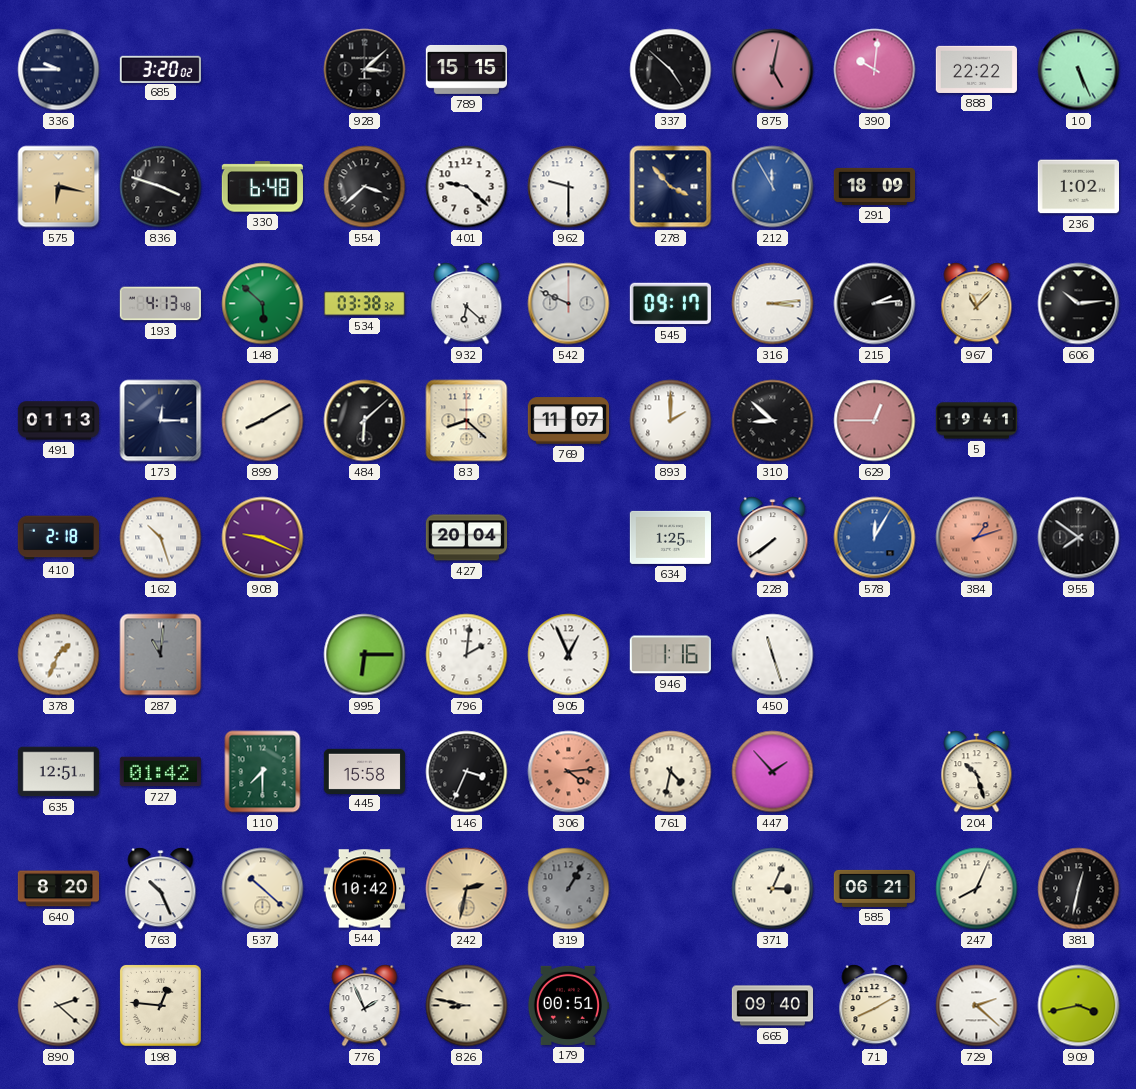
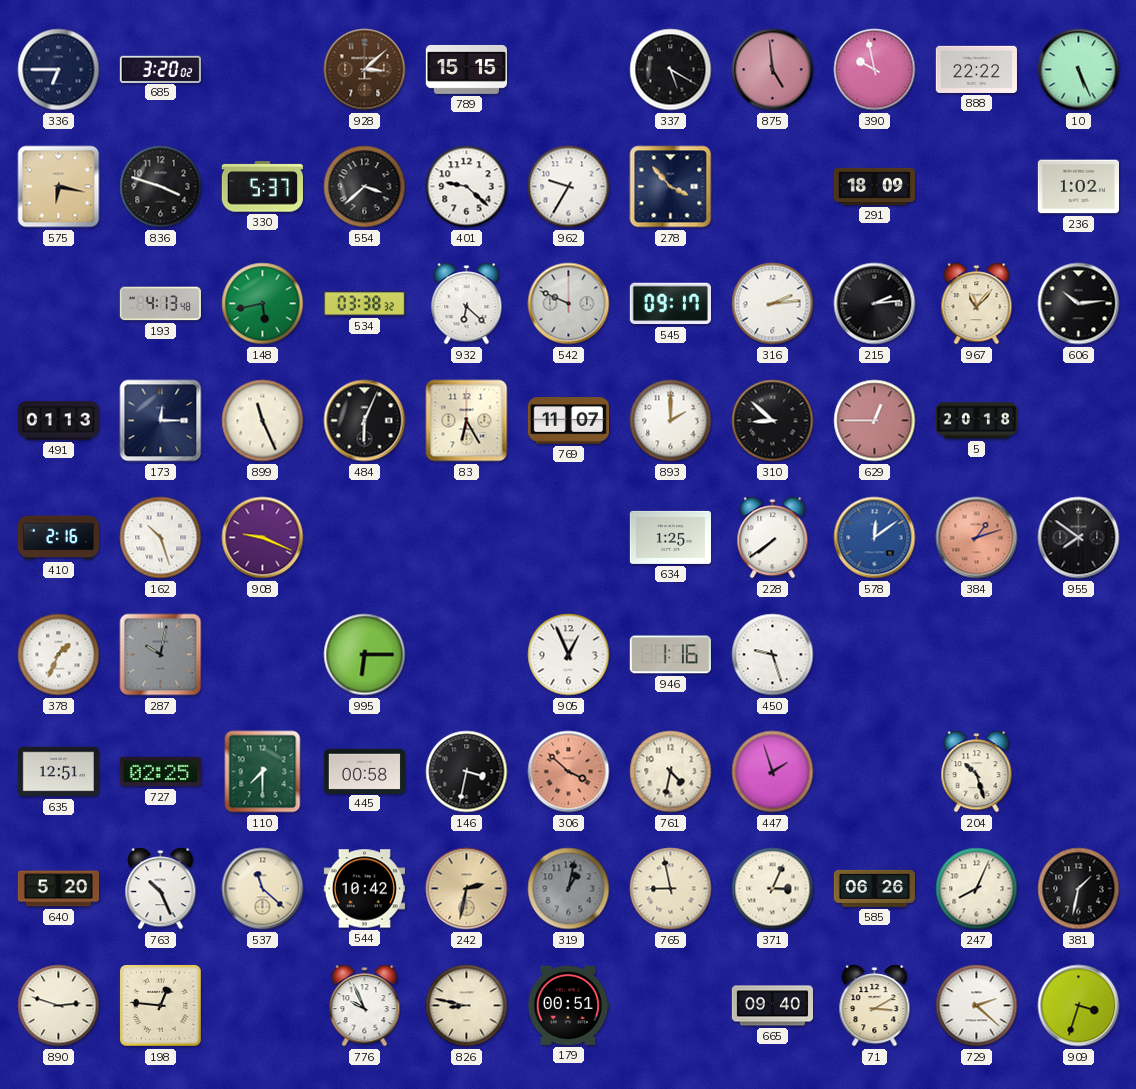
336: 9:45 -> 6:45
928 dial: black -> brown
337: 4:52 -> 5:20
875: 5:02 -> 4:59
390: 10:01 -> 9:58
330: 6:48 -> 5:37
962: 9:30 -> 9:35
212: 11:55 -> none
148: 5:52 -> 5:43
316: 3:14 -> 2:14
899: 8:10 -> 11:26
484: 6:08 -> 6:04
83: 8:22 -> 6:25
5: 19:41 -> 20:18
410: 2:18 -> 2:16
427: 20:04 -> none
578: 12:05 -> 12:09
287: 11:01 -> 10:02
796: 2:01 -> none
450: 11:27 -> 9:27
727: 01:42 -> 02:25
445: 15:58 -> 00:58
146: 3:34 -> 3:32
306: 4:14 -> 3:52
447: 1:53 -> 1:57
640: 8:20 -> 5:20
537: 10:22 -> 11:22
319: 1:05 -> 1:02
765: none -> 8:58
585: 06:21 -> 06:26
381: 12:32 -> 1:32
890: 2:22 -> 2:48
776: 1:56 -> 9:56
71: 8:10 -> 3:10
909: 3:43 -> 3:33
